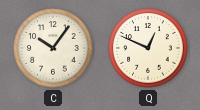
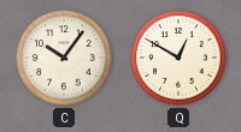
Q: 12:49 -> 12:50
